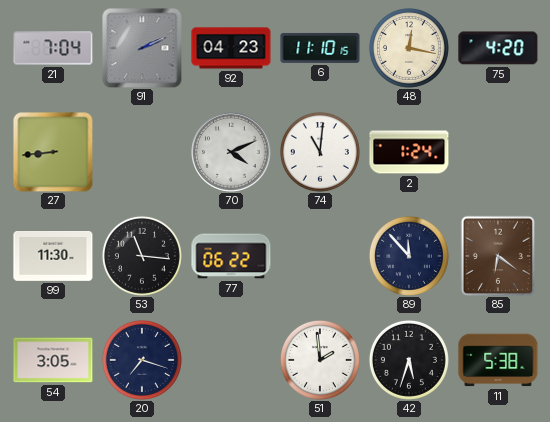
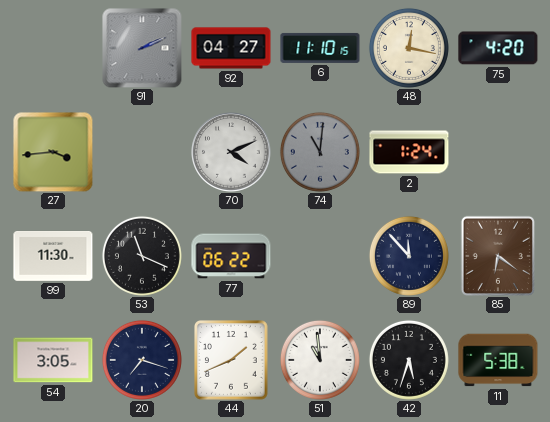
21: 7:04 -> none
92: 04:23 -> 04:27
27: 8:44 -> 3:44
74 dial: white -> grey
53: 11:16 -> 11:19
44: none -> 1:41
51: 1:59 -> 10:59
